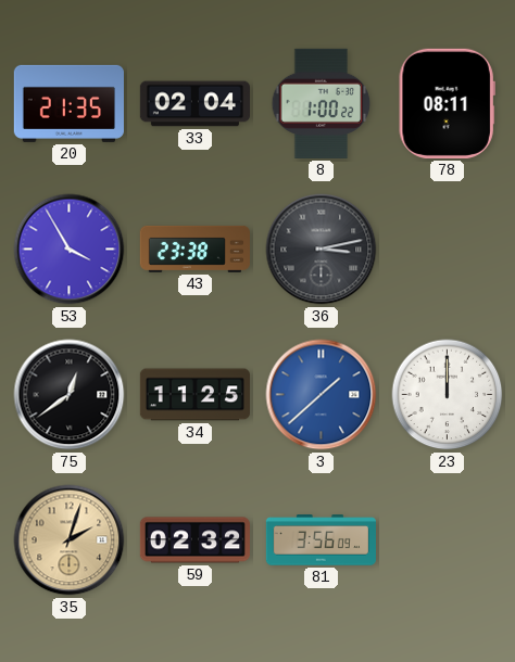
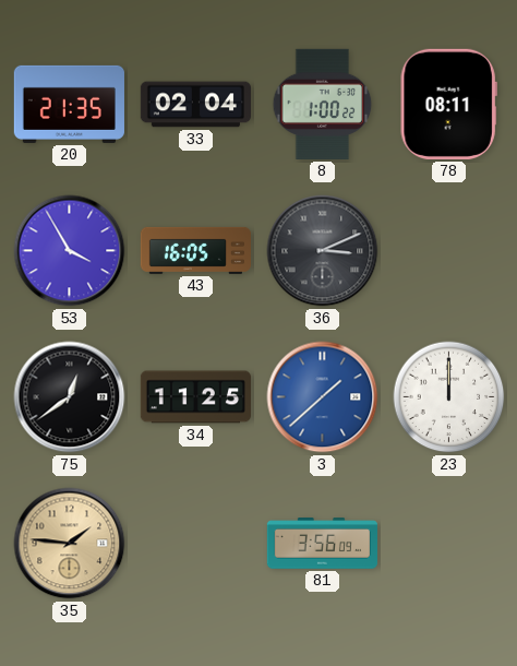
43: 23:38 -> 16:05
36: 3:13 -> 3:11
35: 2:03 -> 1:46
59: 02:32 -> none
